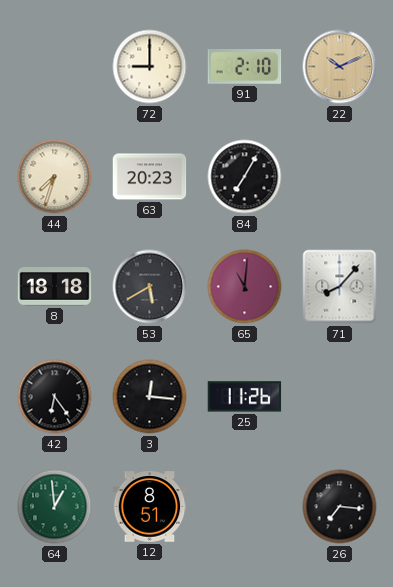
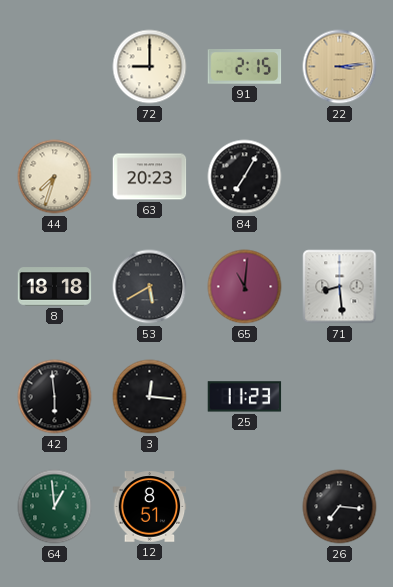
91: 2:10 -> 2:15
22: 10:11 -> 3:14
71: 8:07 -> 8:29
42: 6:24 -> 5:59
25: 11:26 -> 11:23
